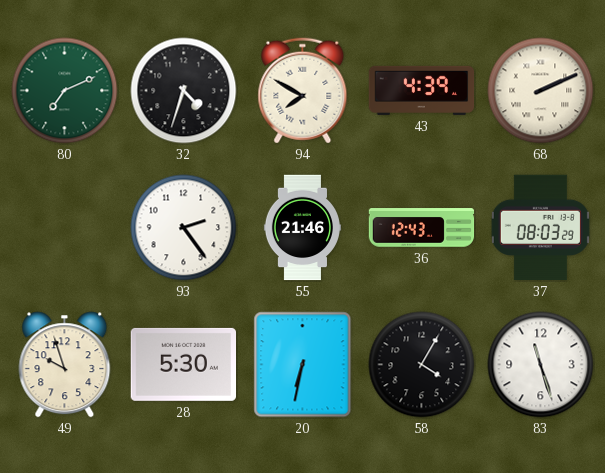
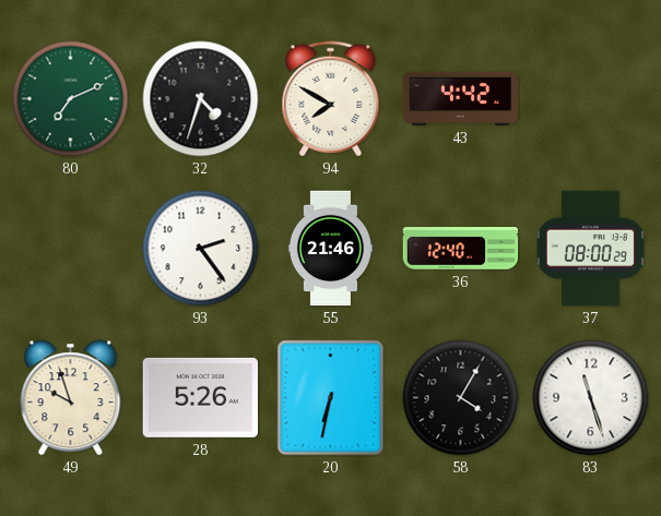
43: 4:39 -> 4:42
68: 2:11 -> none
36: 12:43 -> 12:40
37: 08:03 -> 08:00
28: 5:30 -> 5:26
